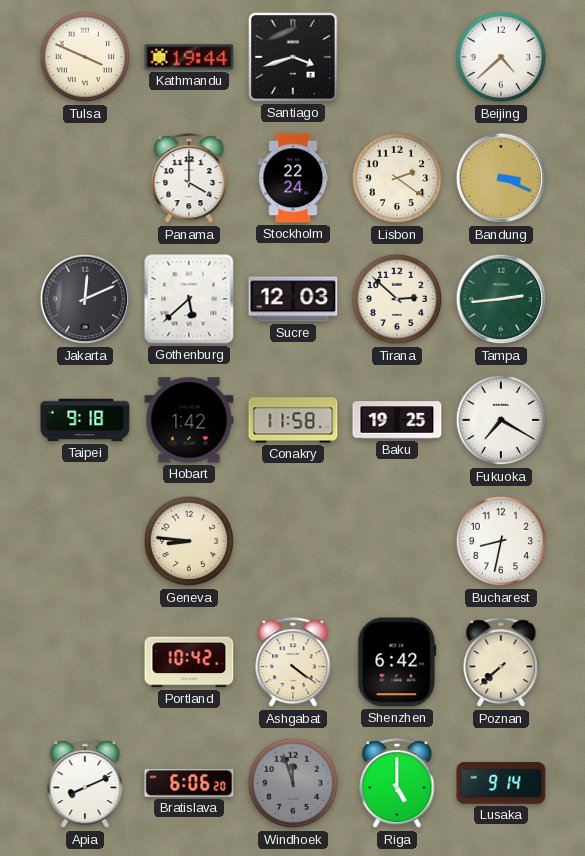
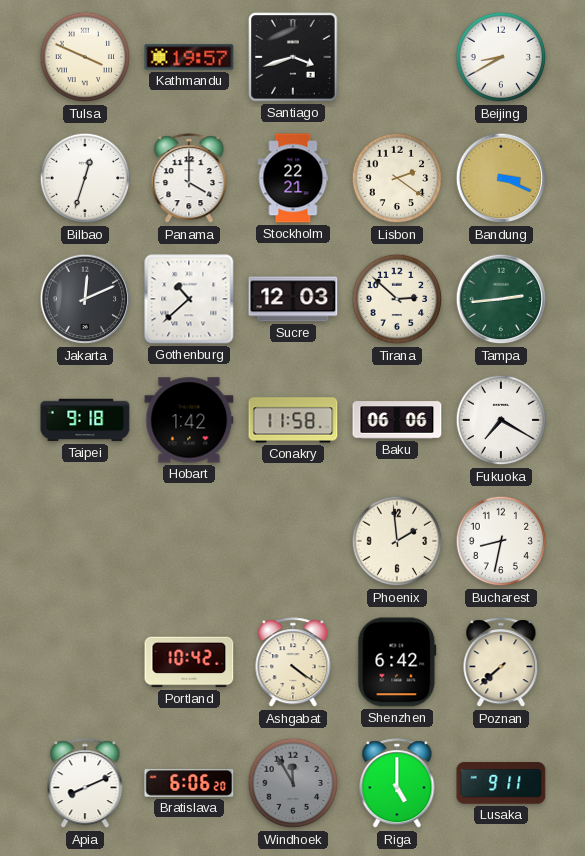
Kathmandu: 19:44 -> 19:57
Beijing: 4:38 -> 8:40
Bilbao: none -> 12:33
Stockholm: 22:24 -> 22:21
Gothenburg: 5:38 -> 10:38
Baku: 19:25 -> 06:06
Geneva: 8:46 -> none
Phoenix: none -> 1:59
Windhoek: 11:57 -> 11:55
Lusaka: 9:14 -> 9:11
